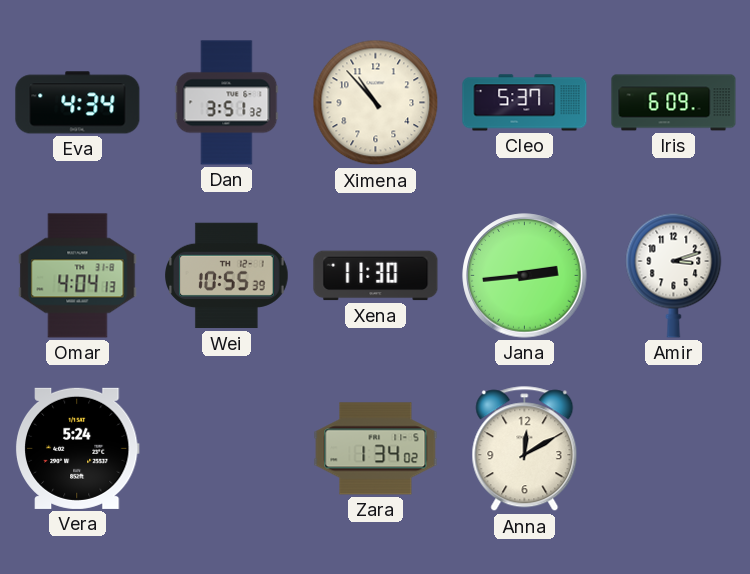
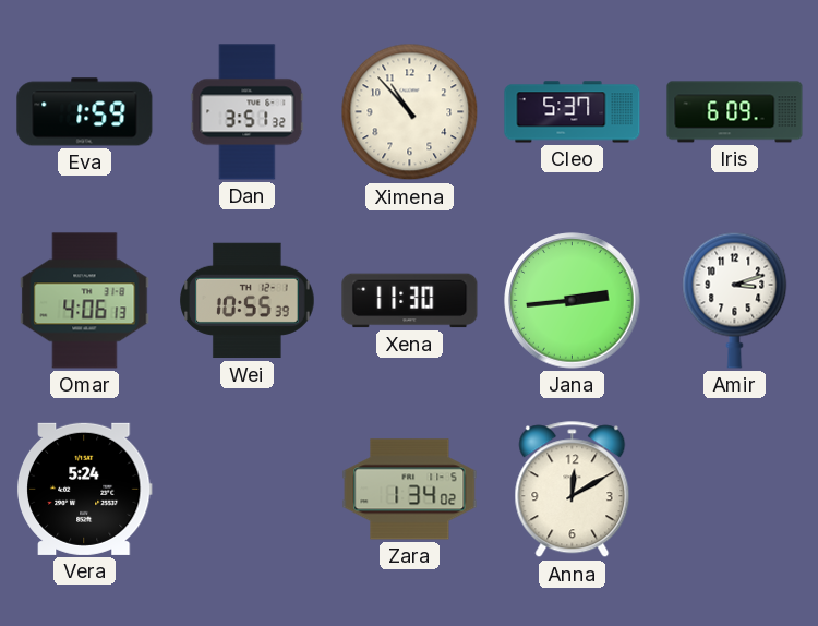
Eva: 4:34 -> 1:59
Omar: 4:04 -> 4:06
